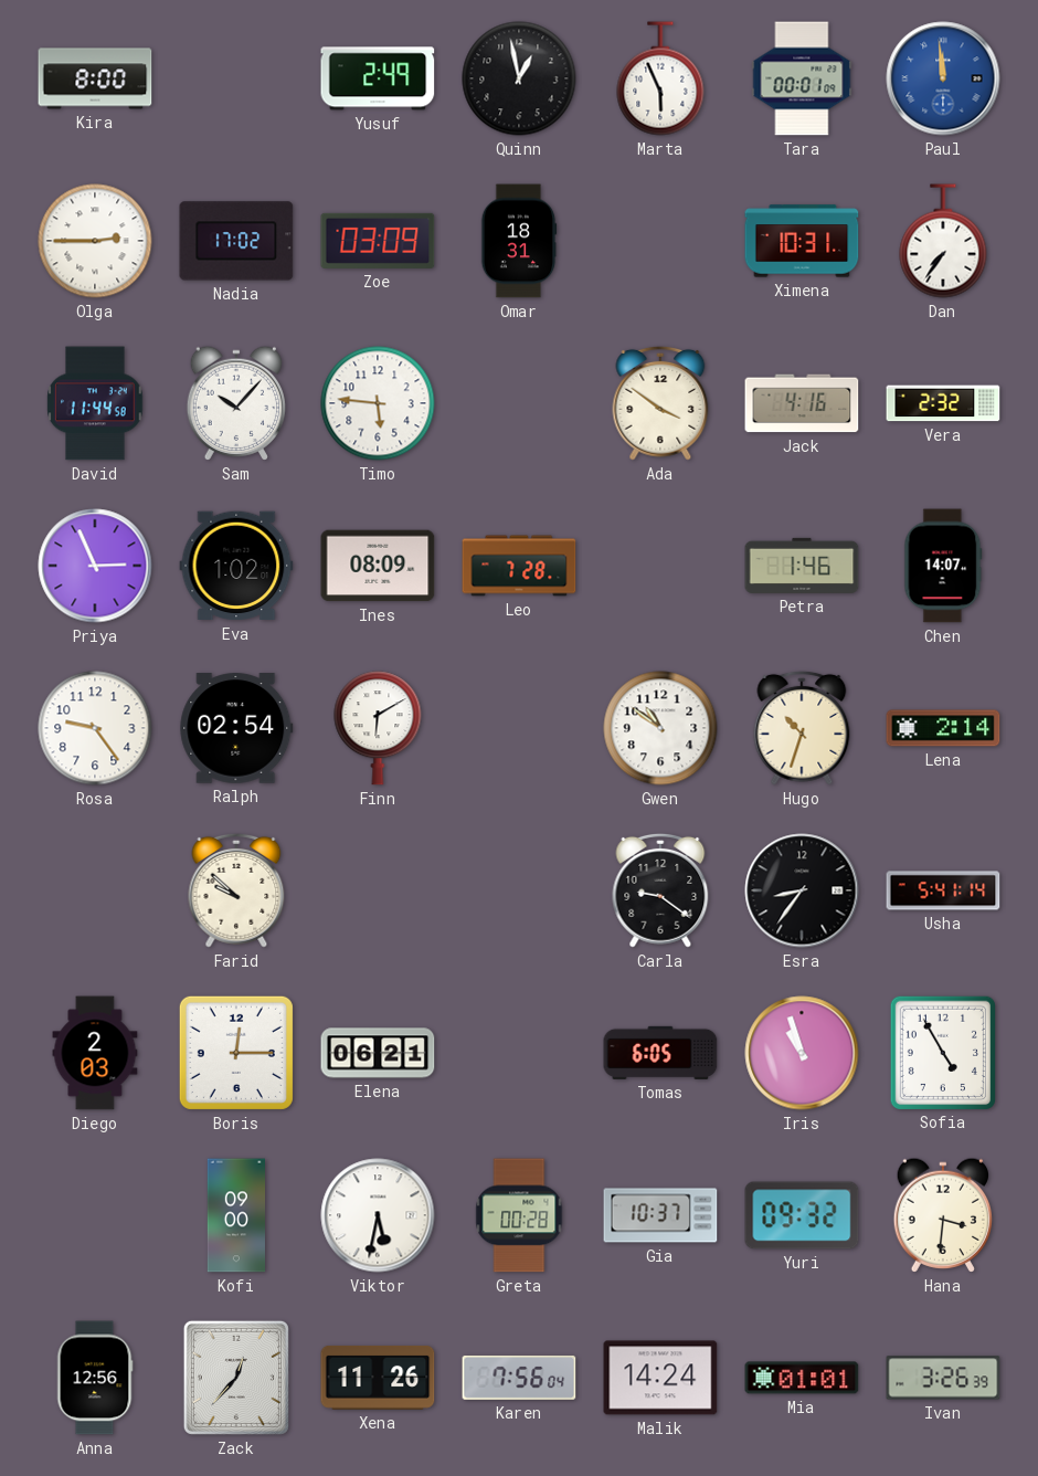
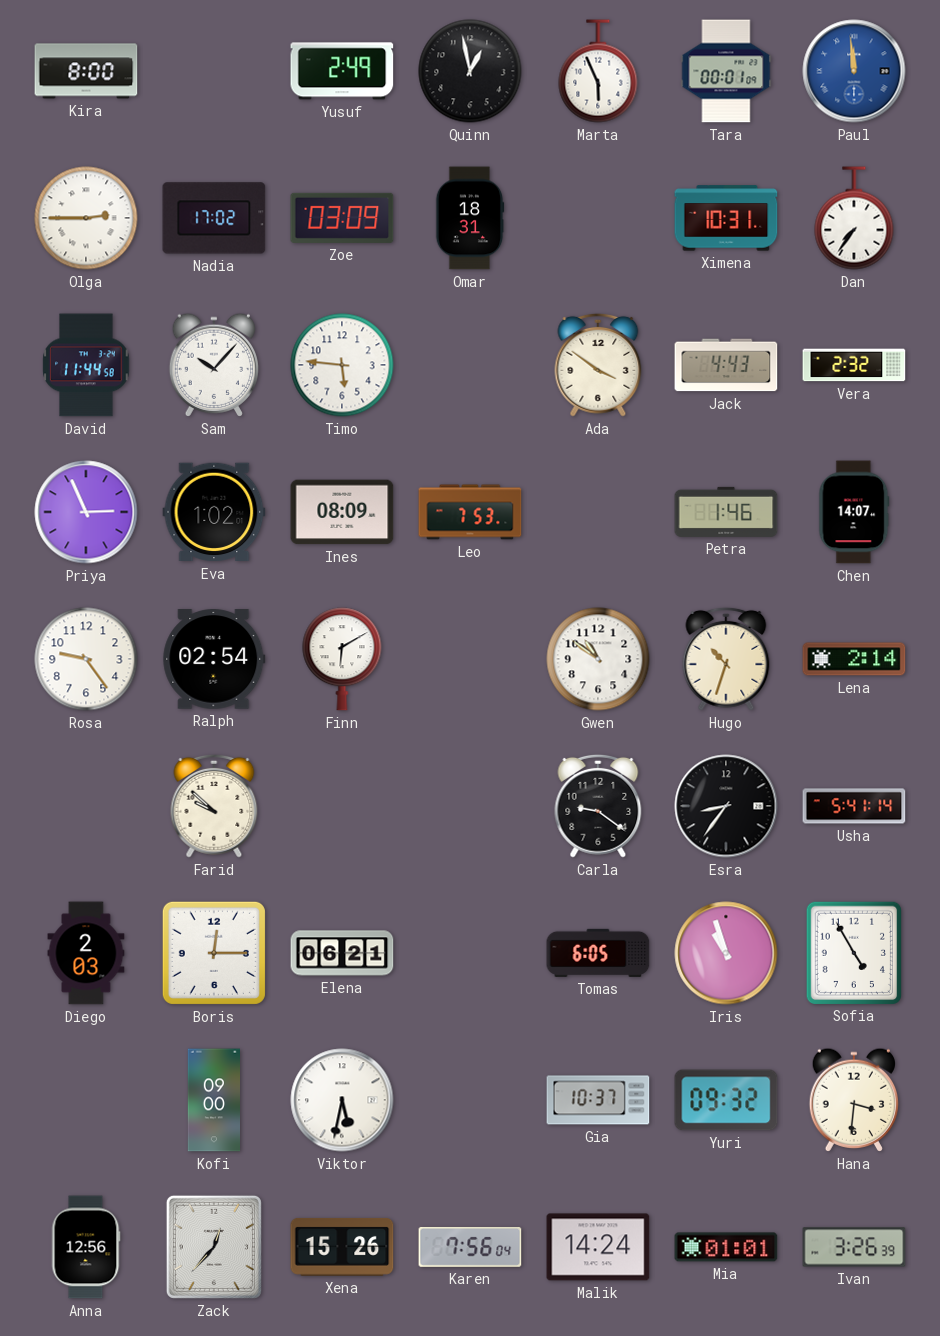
Jack: 4:16 -> 4:43
Leo: 7:28 -> 7:53
Greta: 00:28 -> none
Xena: 11:26 -> 15:26
